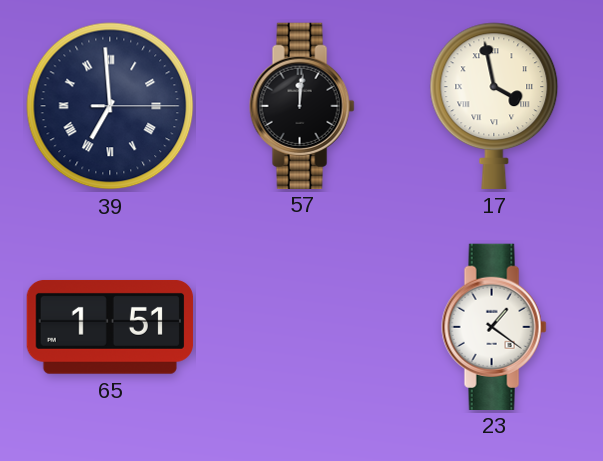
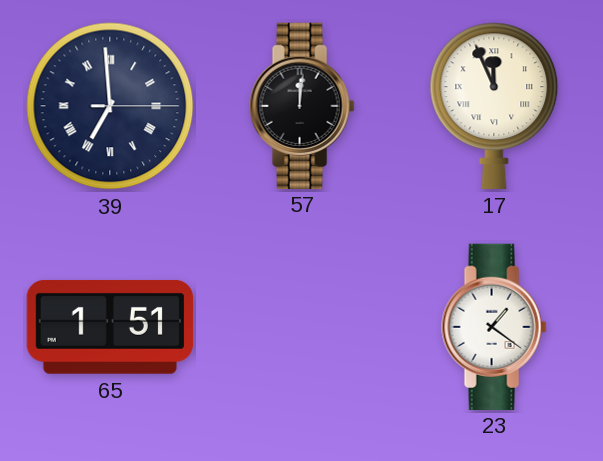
17: 3:58 -> 11:56
